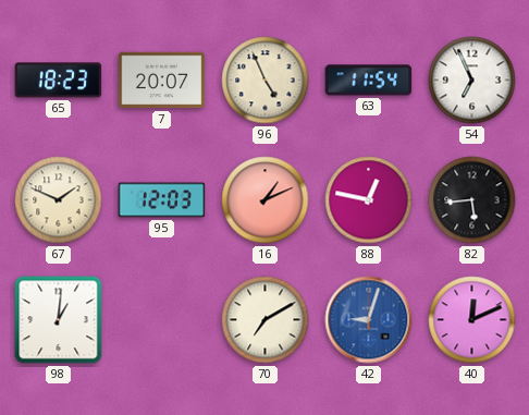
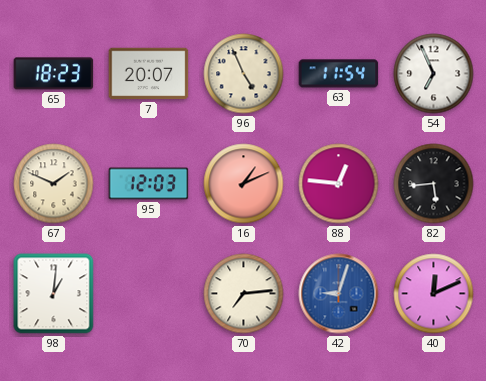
88: 12:47 -> 12:46
70: 7:10 -> 7:14
